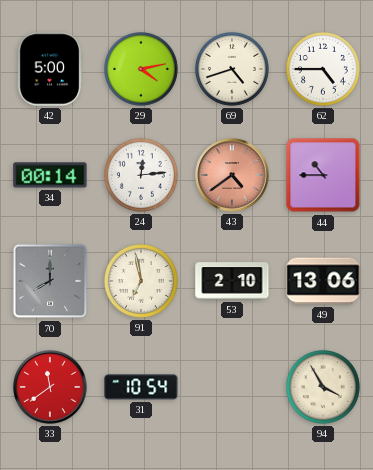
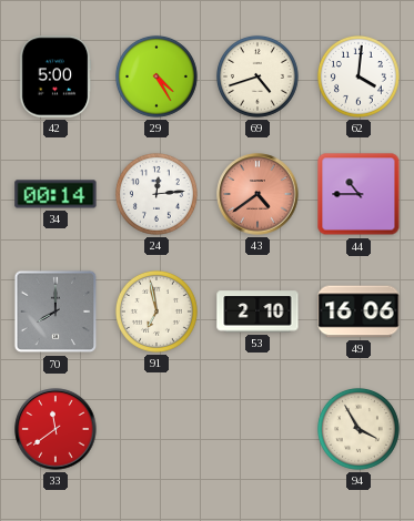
29: 4:13 -> 4:25
62: 4:45 -> 4:01
49: 13:06 -> 16:06
31: 10:54 -> none
